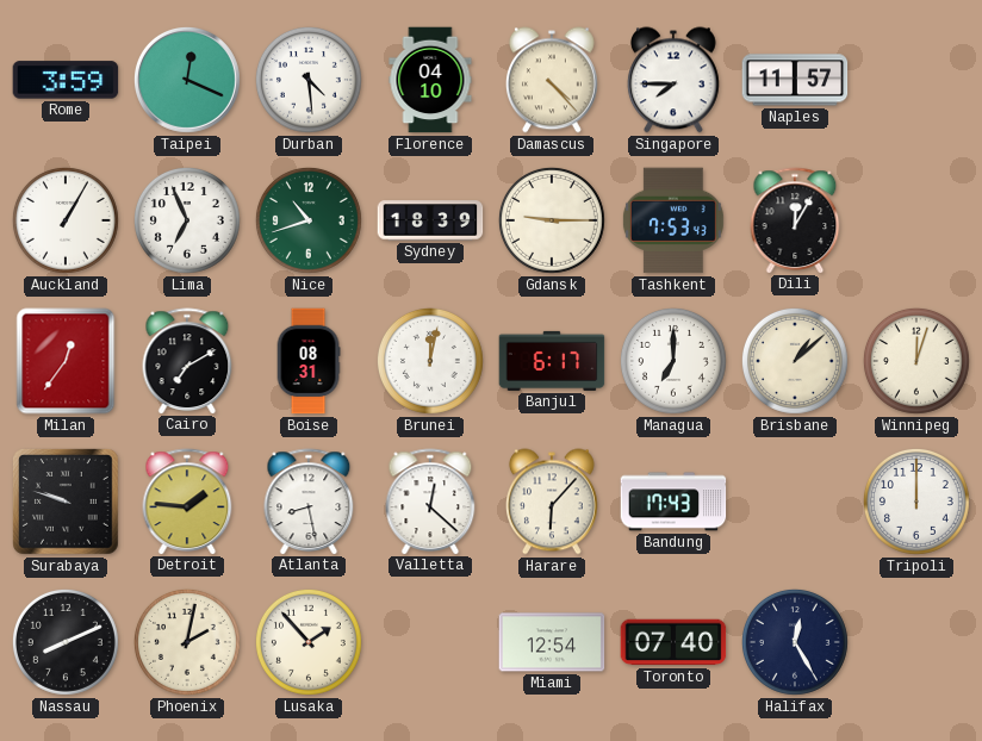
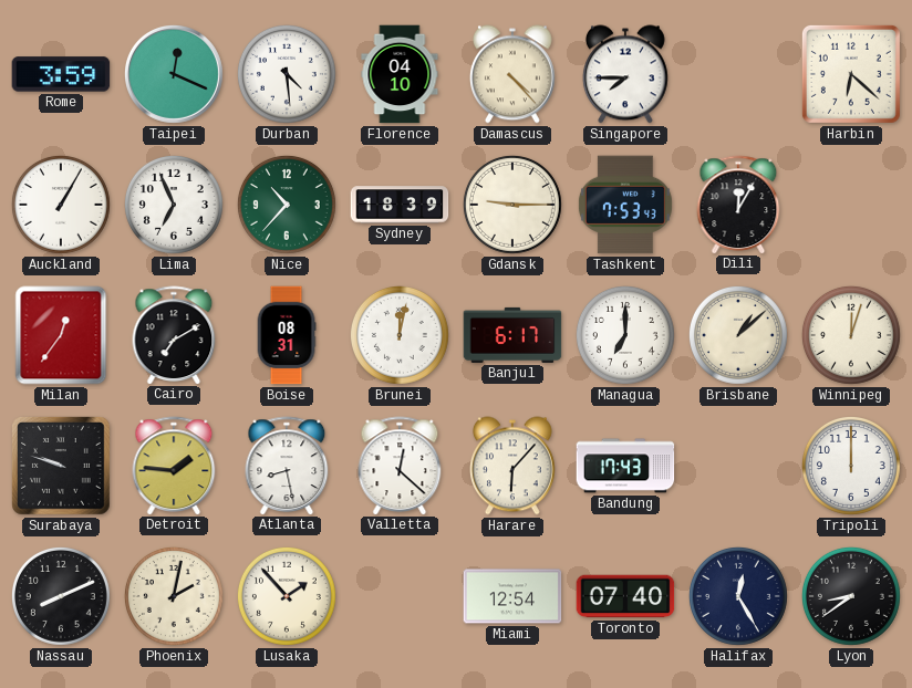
Naples: 11:57 -> none
Harbin: none -> 6:22
Nice: 10:42 -> 10:37
Lyon: none -> 8:39
